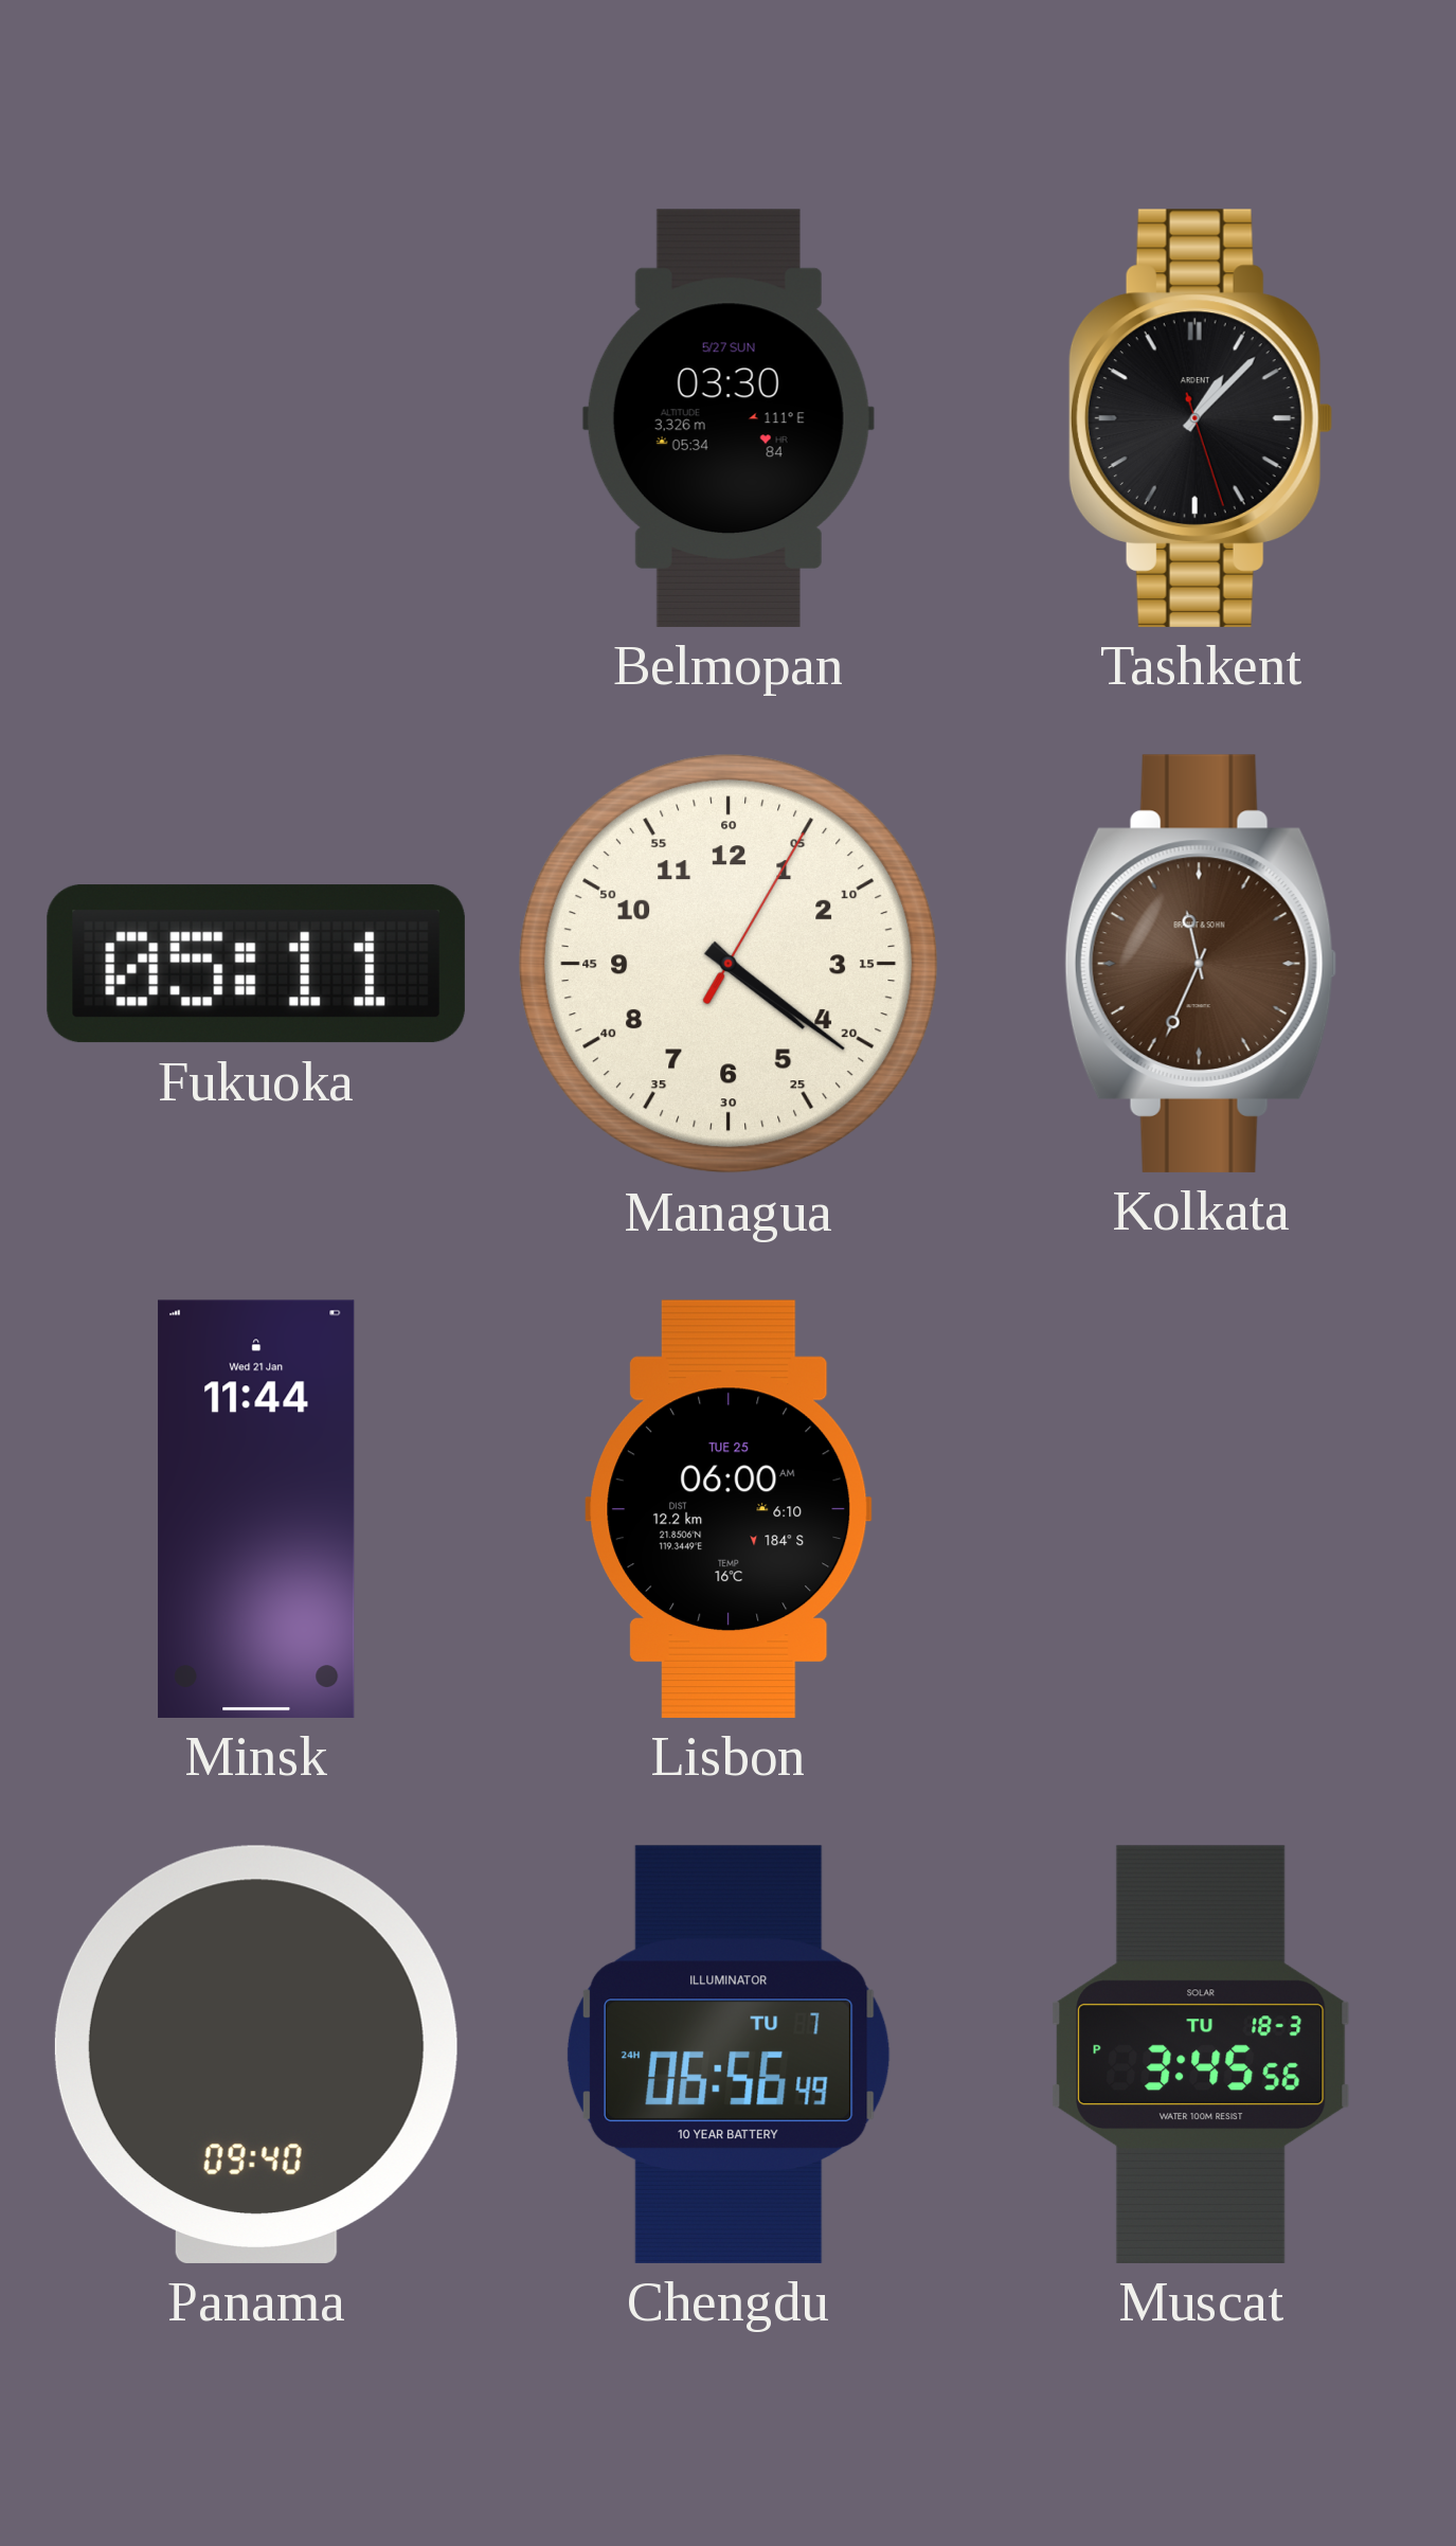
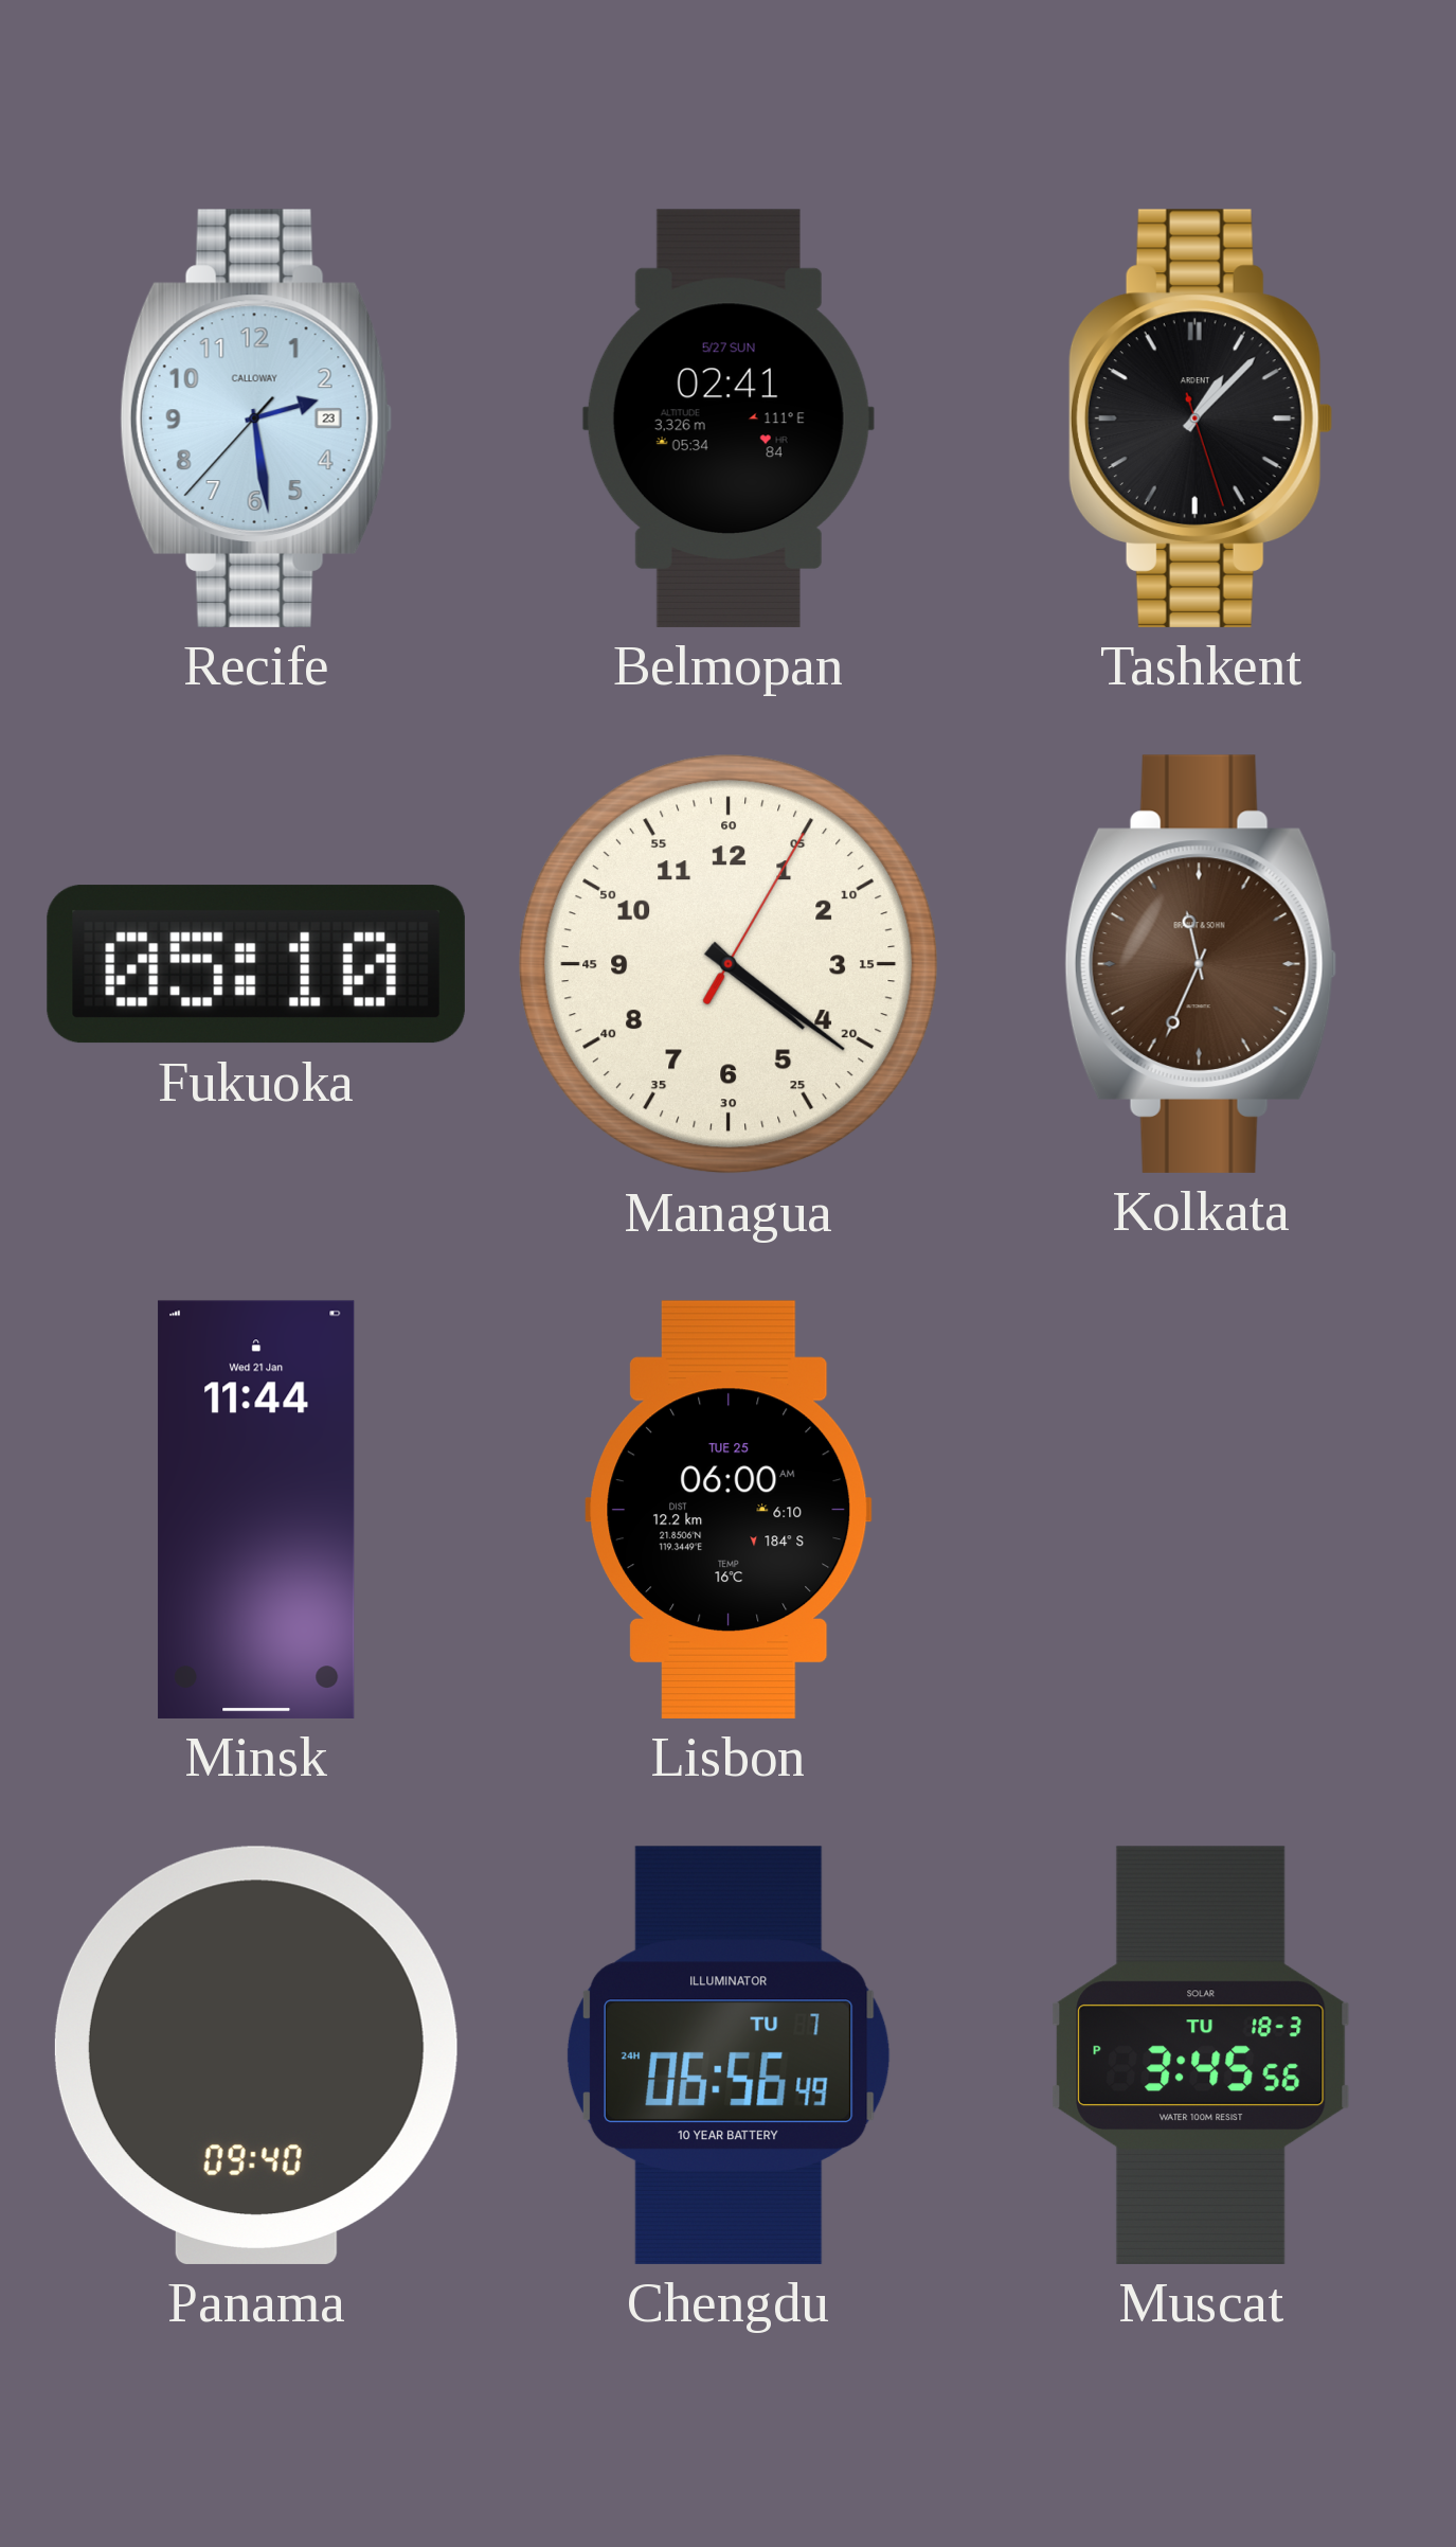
Recife: none -> 2:28
Belmopan: 03:30 -> 02:41
Fukuoka: 05:11 -> 05:10
